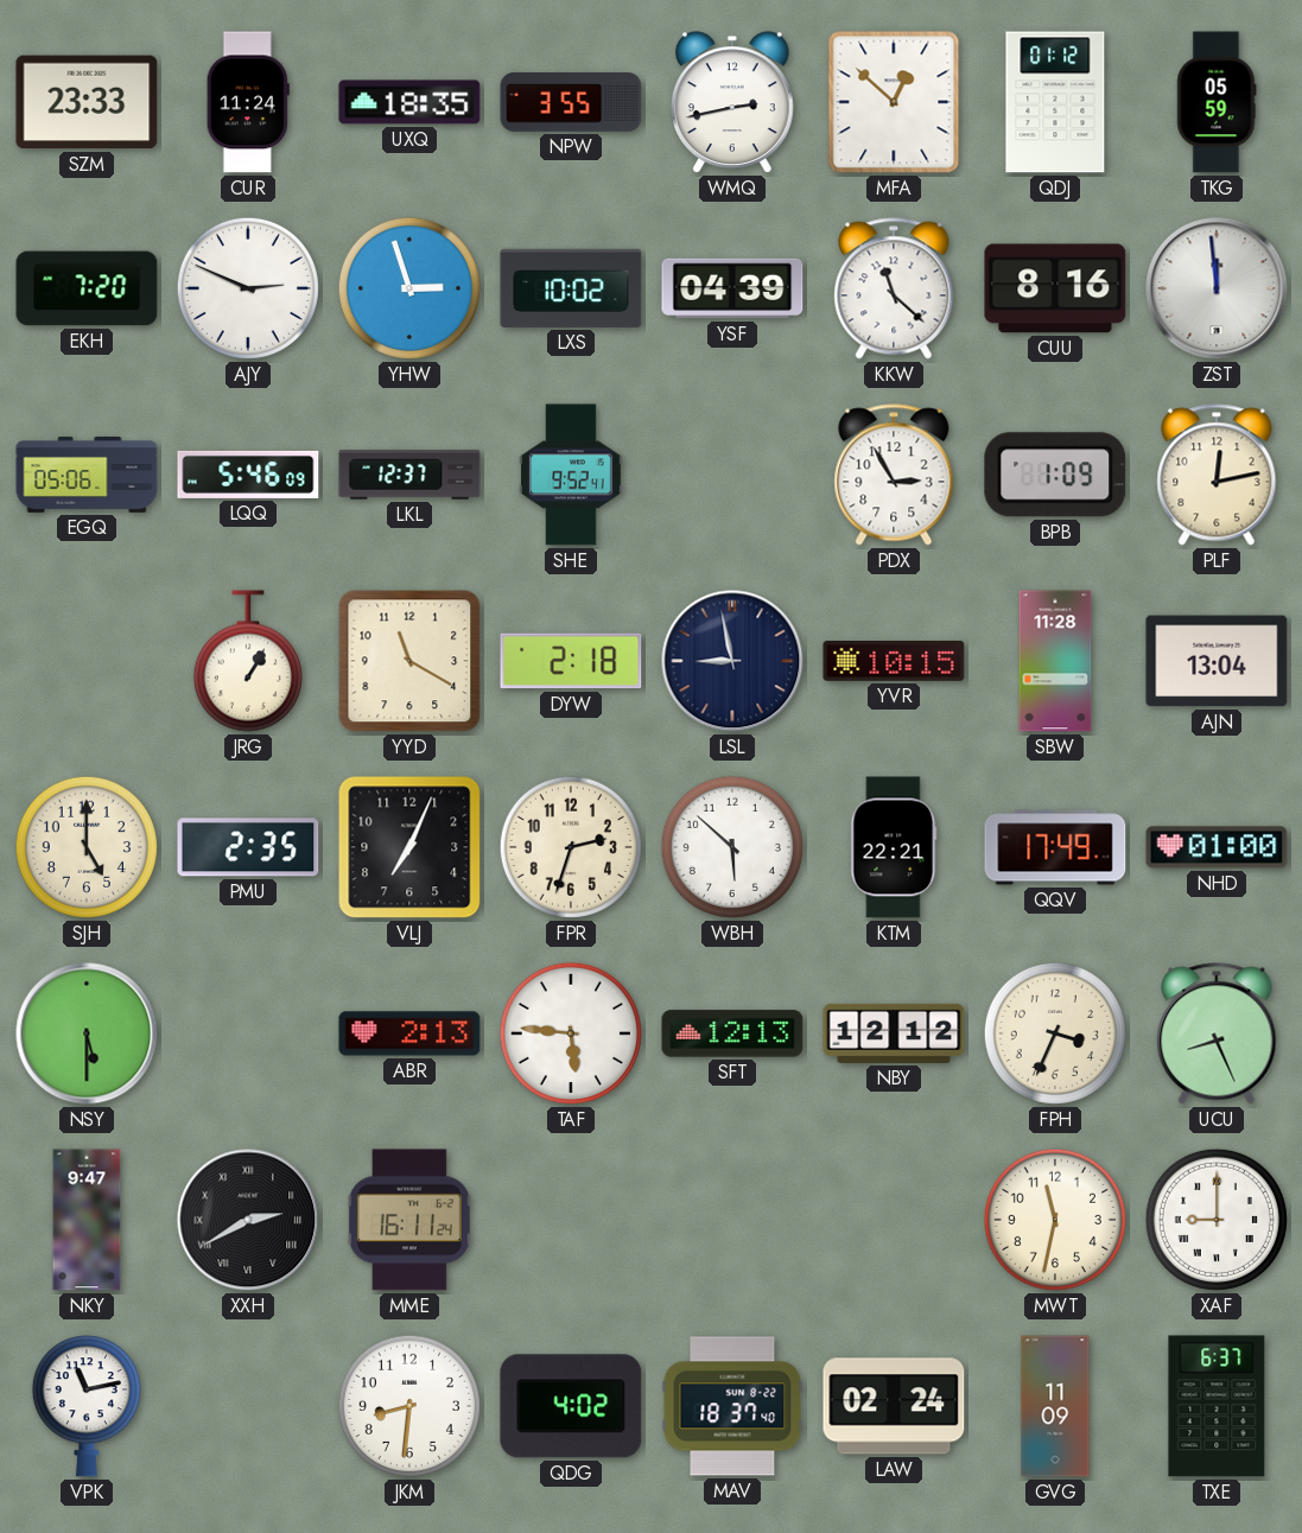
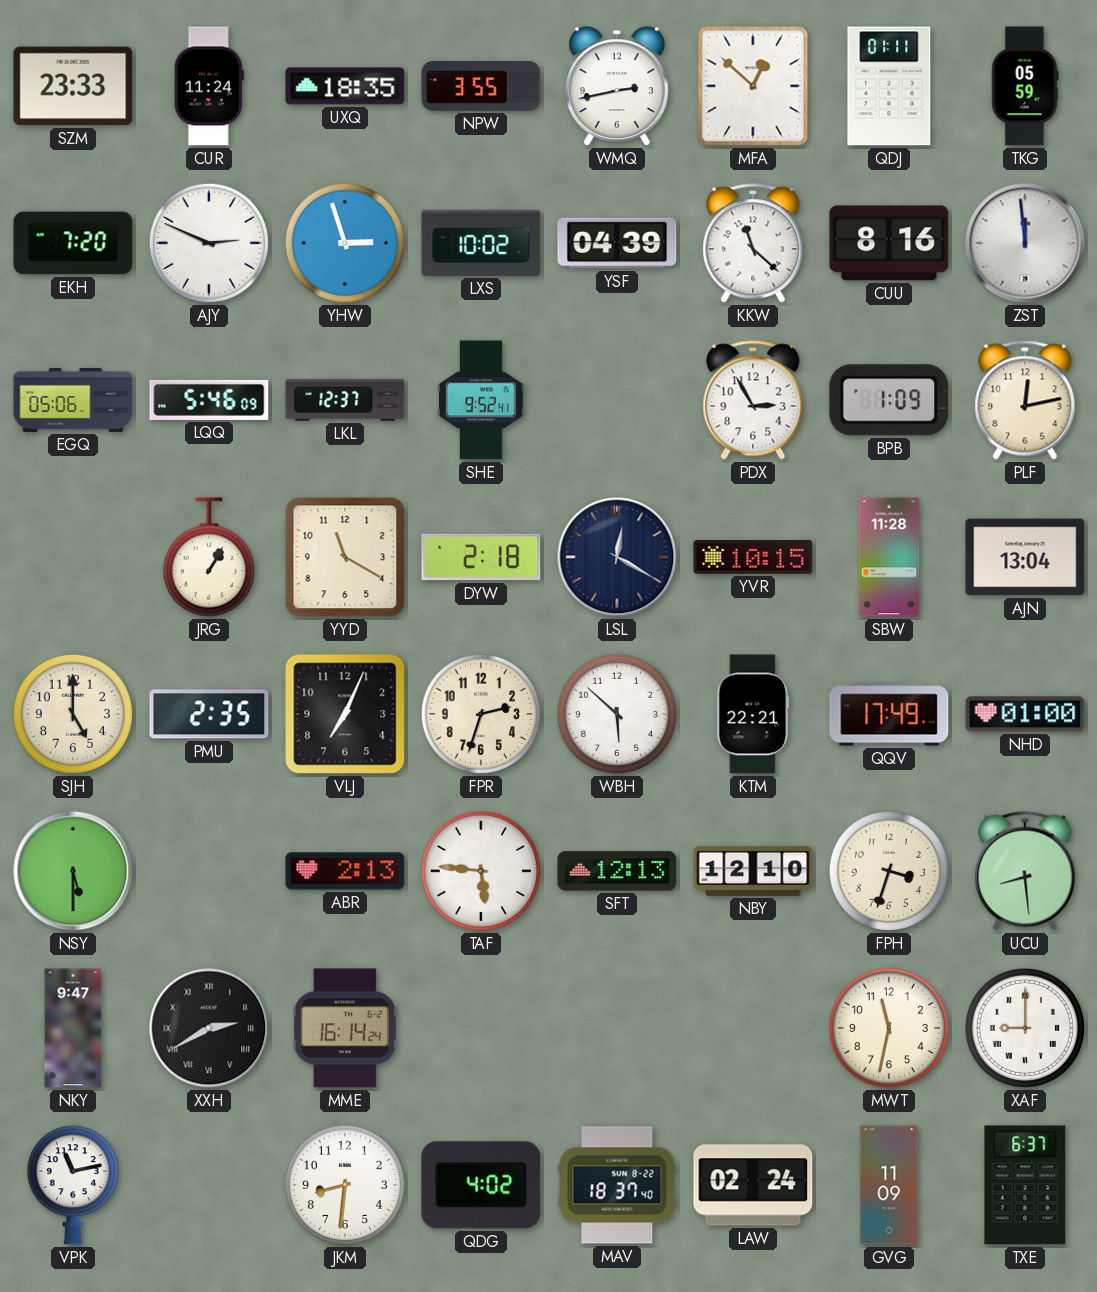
QDJ: 01:12 -> 01:11
LSL: 8:58 -> 12:20
NBY: 12:12 -> 12:10
FPH: 3:34 -> 3:33
UCU: 8:26 -> 8:29
MME: 16:11 -> 16:14
